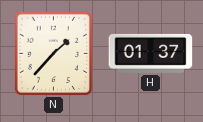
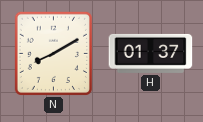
N: 1:37 -> 8:10
